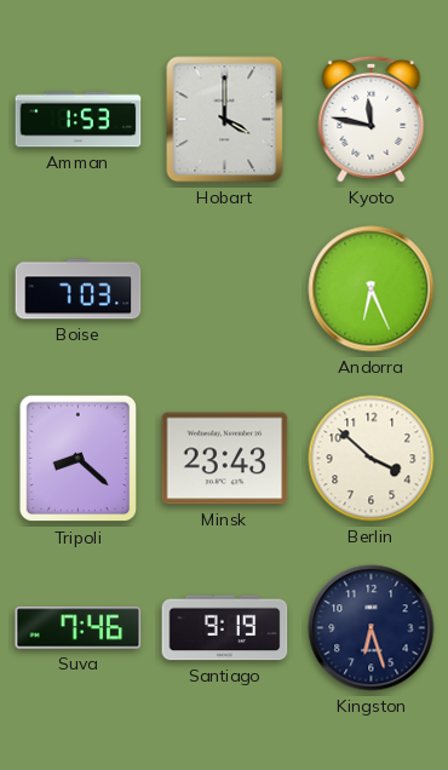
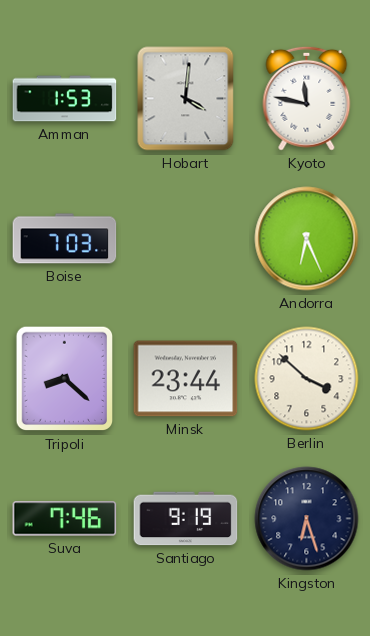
Hobart: 4:00 -> 4:01
Minsk: 23:43 -> 23:44
